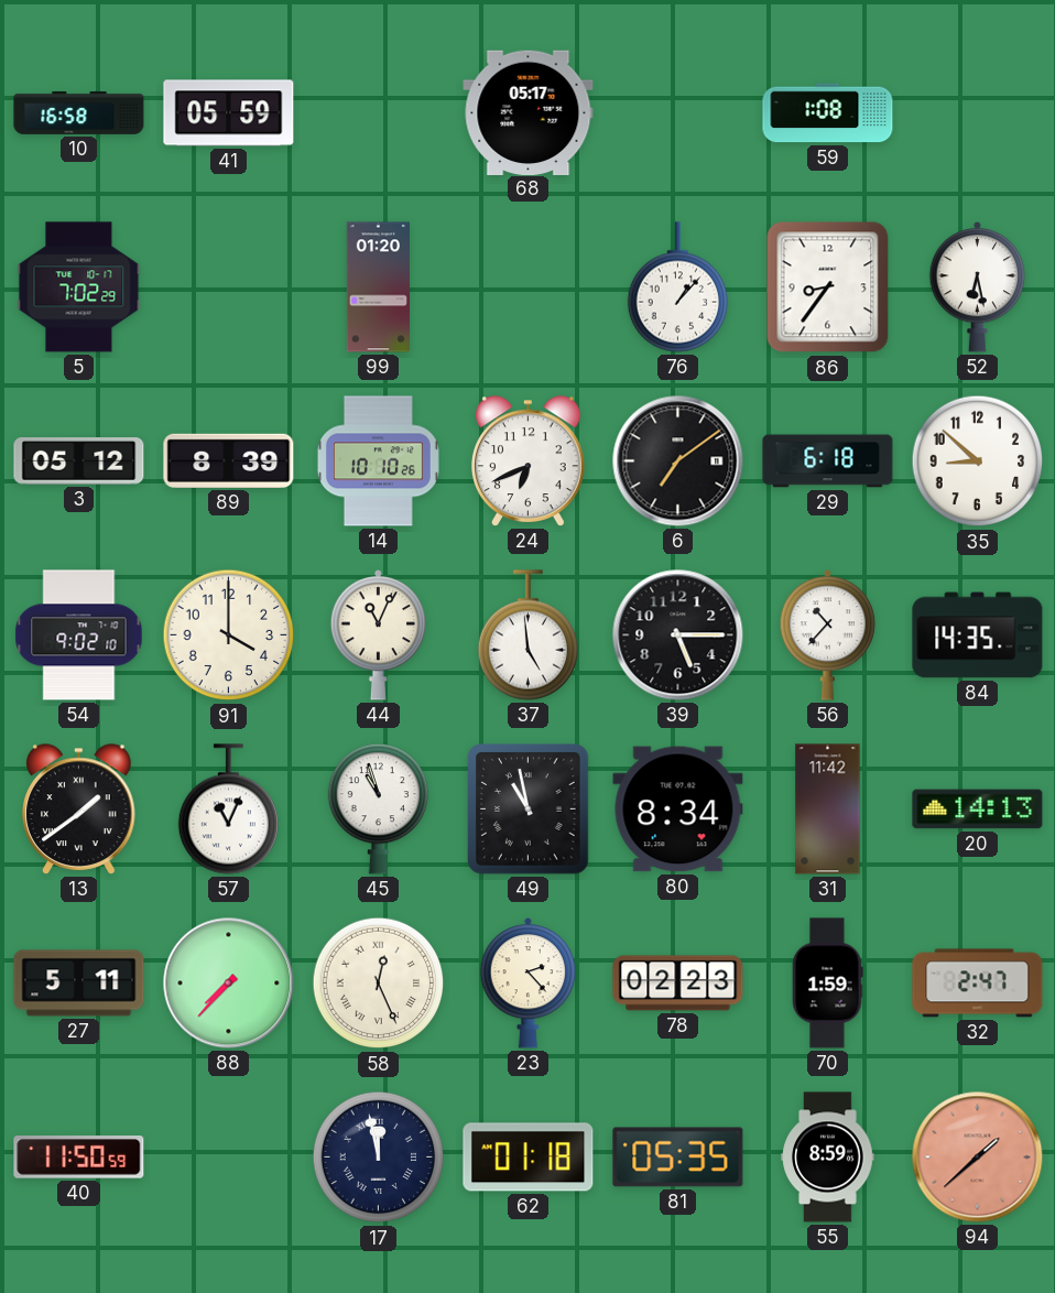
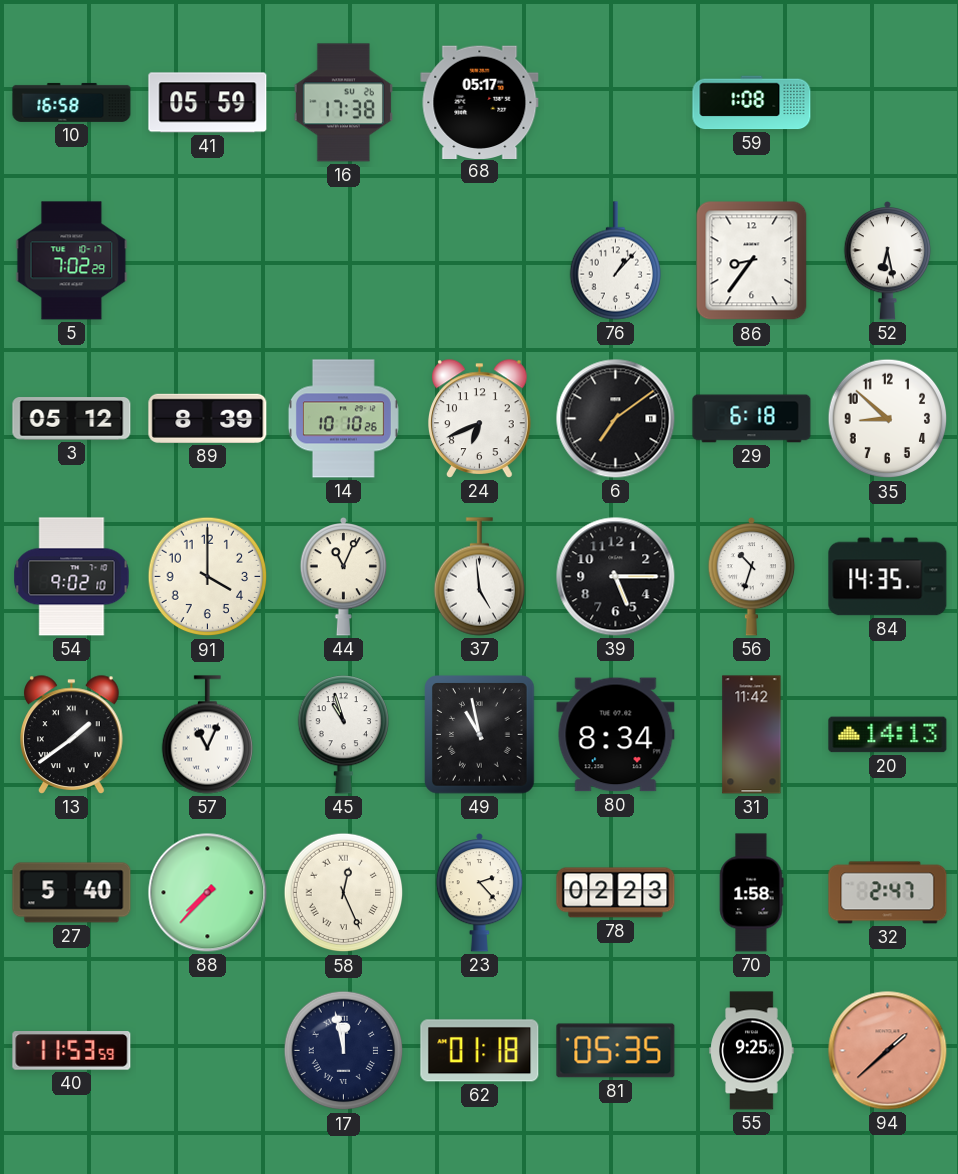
16: none -> 17:38
99: 01:20 -> none
56: 10:37 -> 10:33
27: 5:11 -> 5:40
70: 1:59 -> 1:58
40: 11:50 -> 11:53
55: 8:59 -> 9:25
